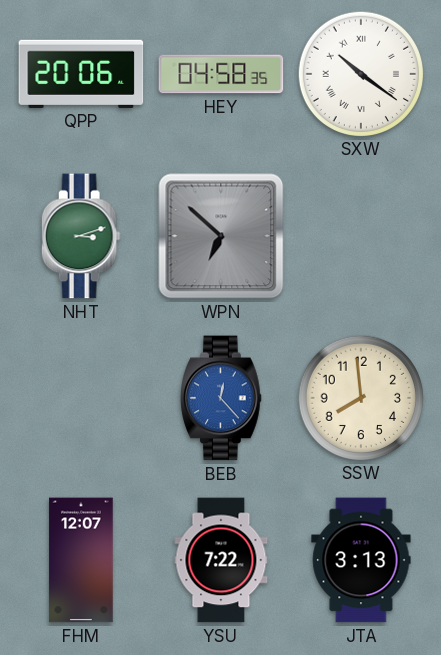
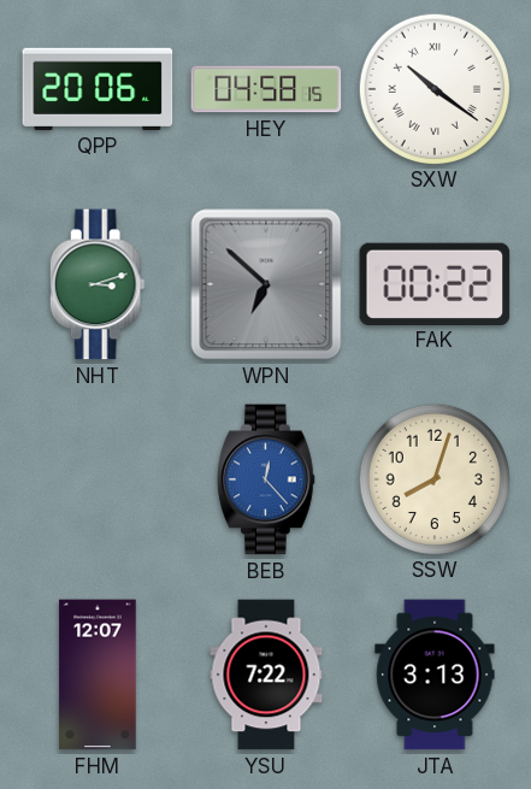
HEY: 04:58:35 -> 04:58:15
FAK: none -> 00:22
SSW: 7:59 -> 8:03
